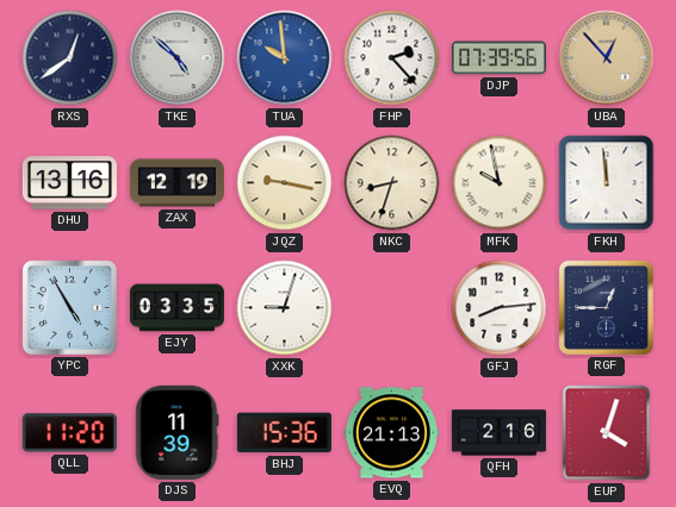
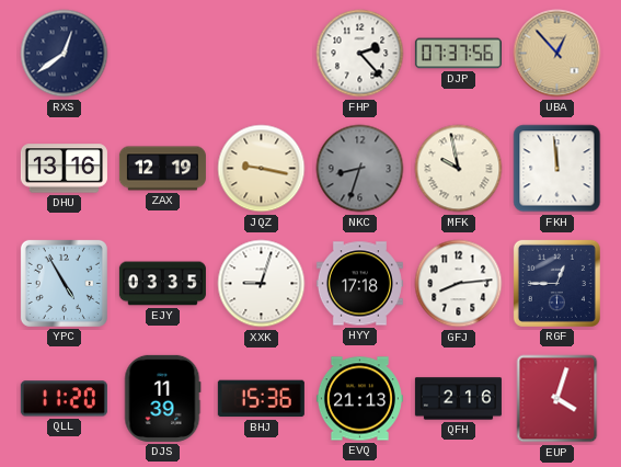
TKE: 4:52 -> none
TUA: 9:59 -> none
DJP: 07:39 -> 07:37
NKC dial: cream -> grey
HYY: none -> 17:18
